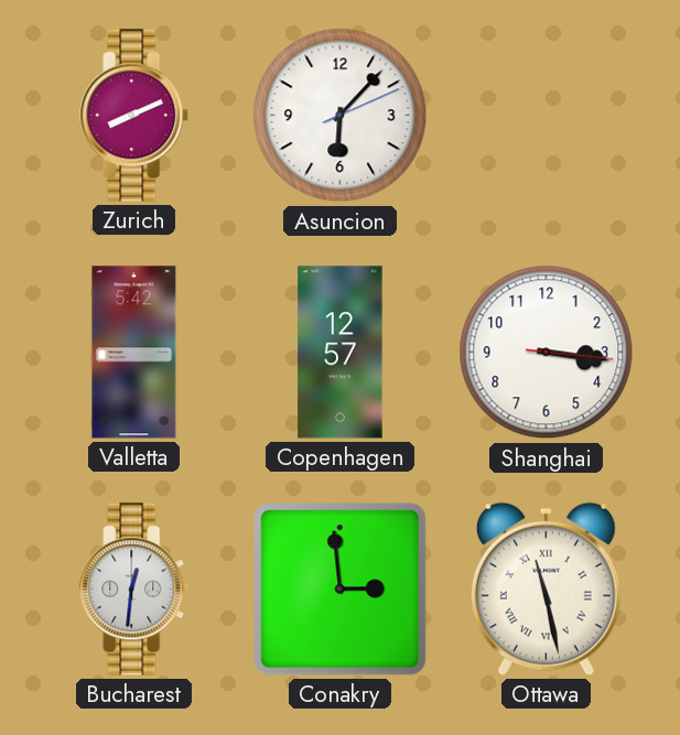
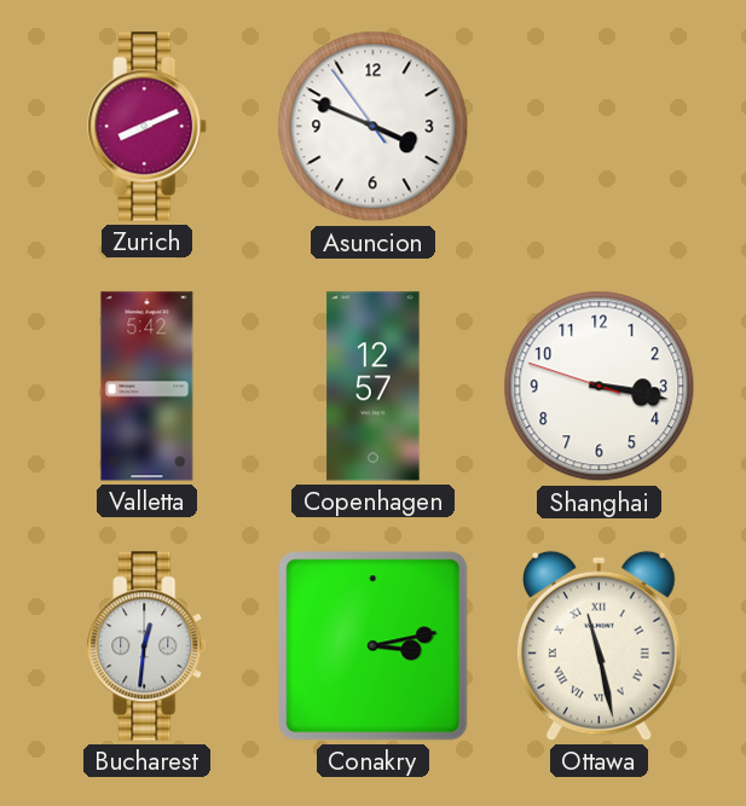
Asuncion: 6:07 -> 3:48
Shanghai: 3:16:16 -> 3:16:48
Conakry: 2:59 -> 3:13
